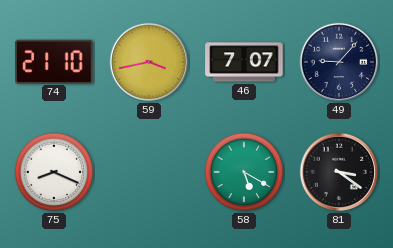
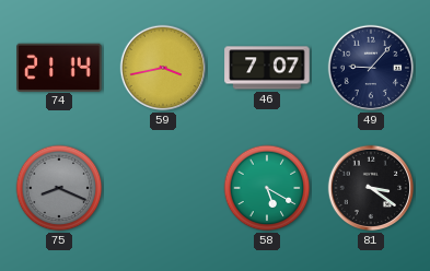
74: 21:10 -> 21:14
75 dial: white -> grey
